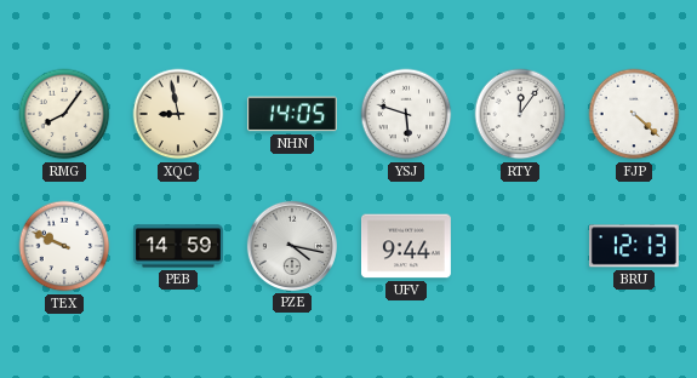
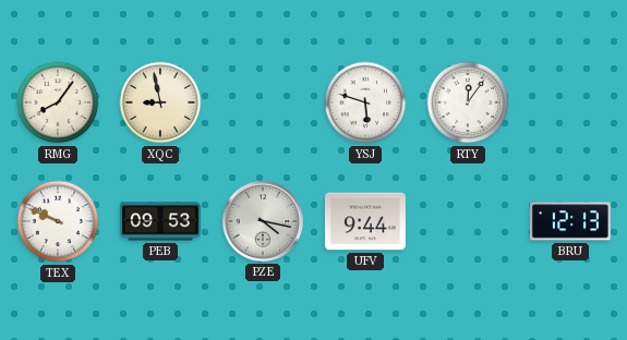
NHN: 14:05 -> none
FJP: 4:22 -> none
PEB: 14:59 -> 09:53
